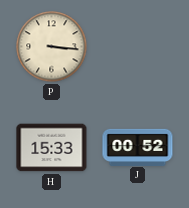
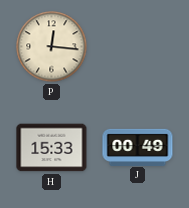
P: 3:16 -> 12:16
J: 00:52 -> 00:49
